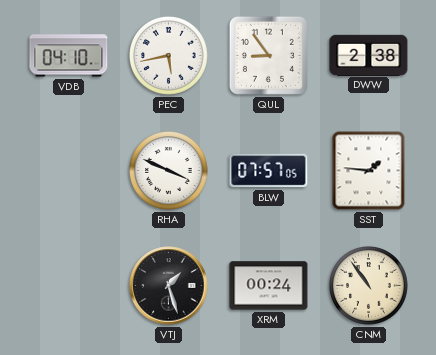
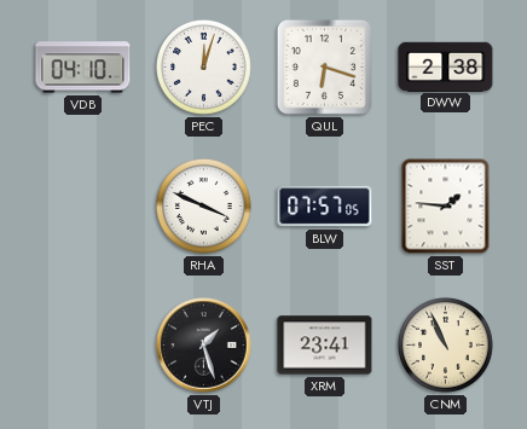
PEC: 5:43 -> 12:03
QUL: 8:54 -> 6:18
XRM: 00:24 -> 23:41
CNM: 10:54 -> 10:56
